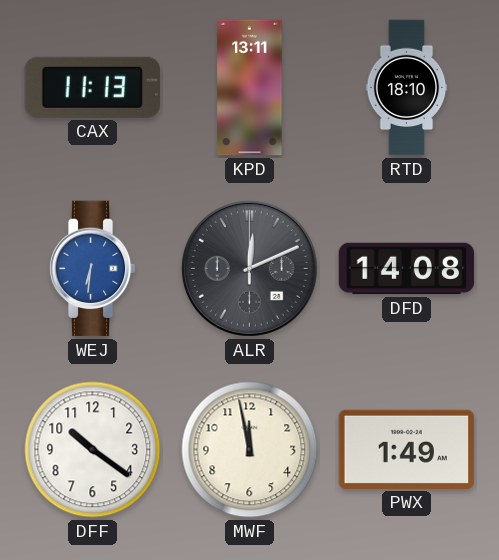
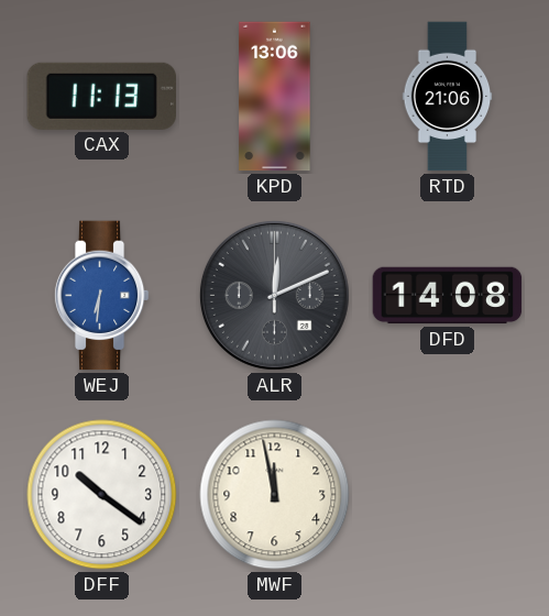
KPD: 13:11 -> 13:06
RTD: 18:10 -> 21:06
PWX: 1:49 -> none
